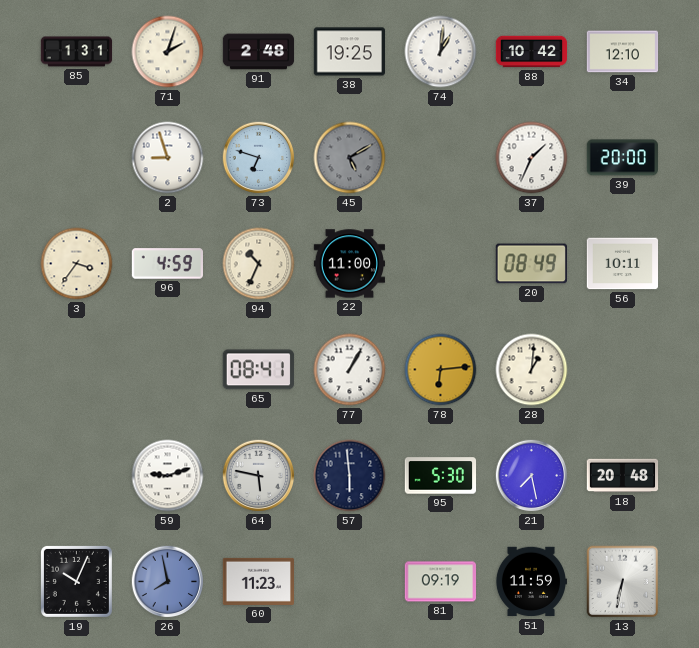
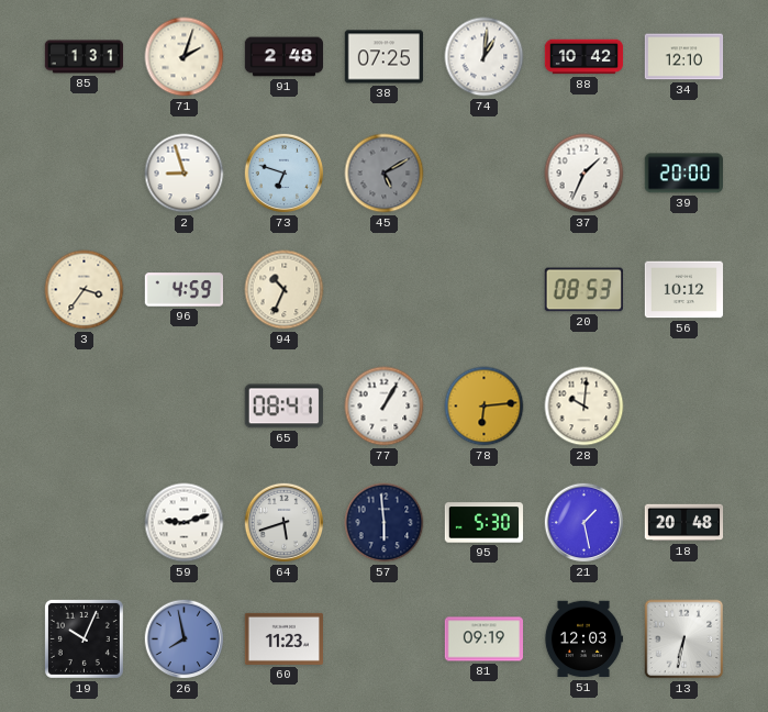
38: 19:25 -> 07:25
22: 11:00 -> none
20: 08:49 -> 08:53
56: 10:11 -> 10:12
28: 1:01 -> 10:01
64: 5:47 -> 5:42
21: 7:28 -> 1:28
51: 11:59 -> 12:03
